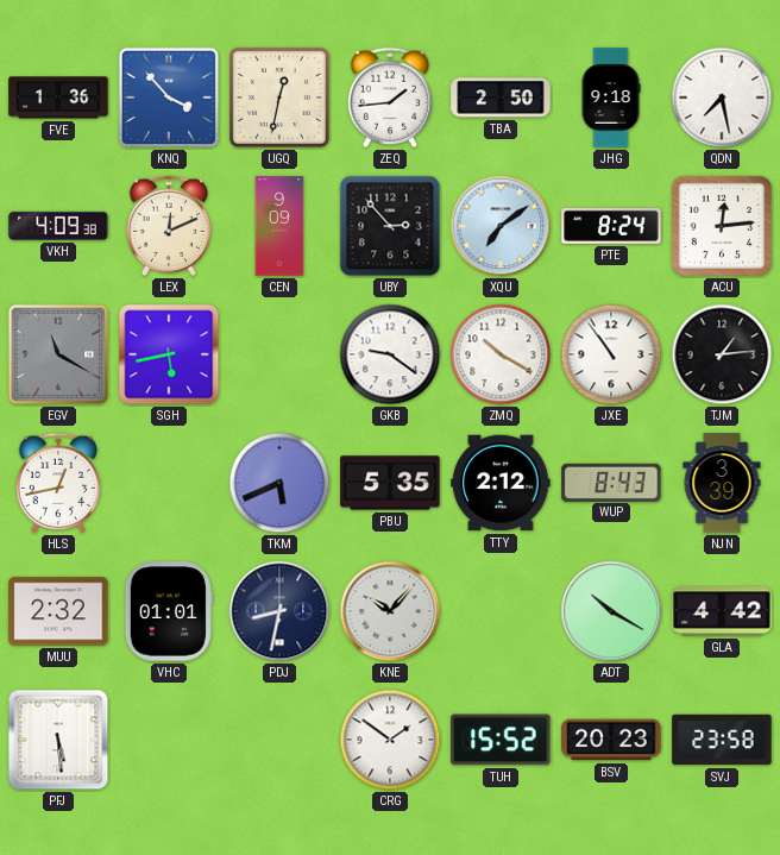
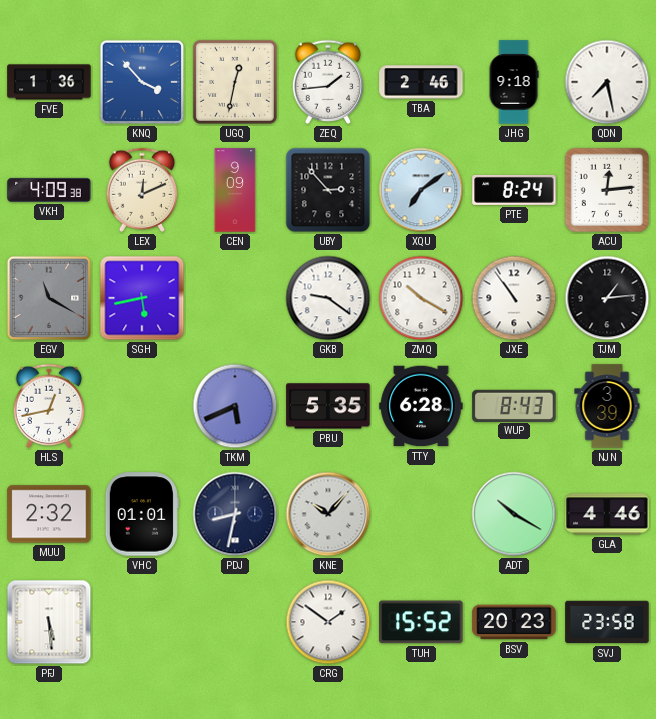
TBA: 2:50 -> 2:46
TTY: 2:12 -> 6:28
GLA: 4:42 -> 4:46
